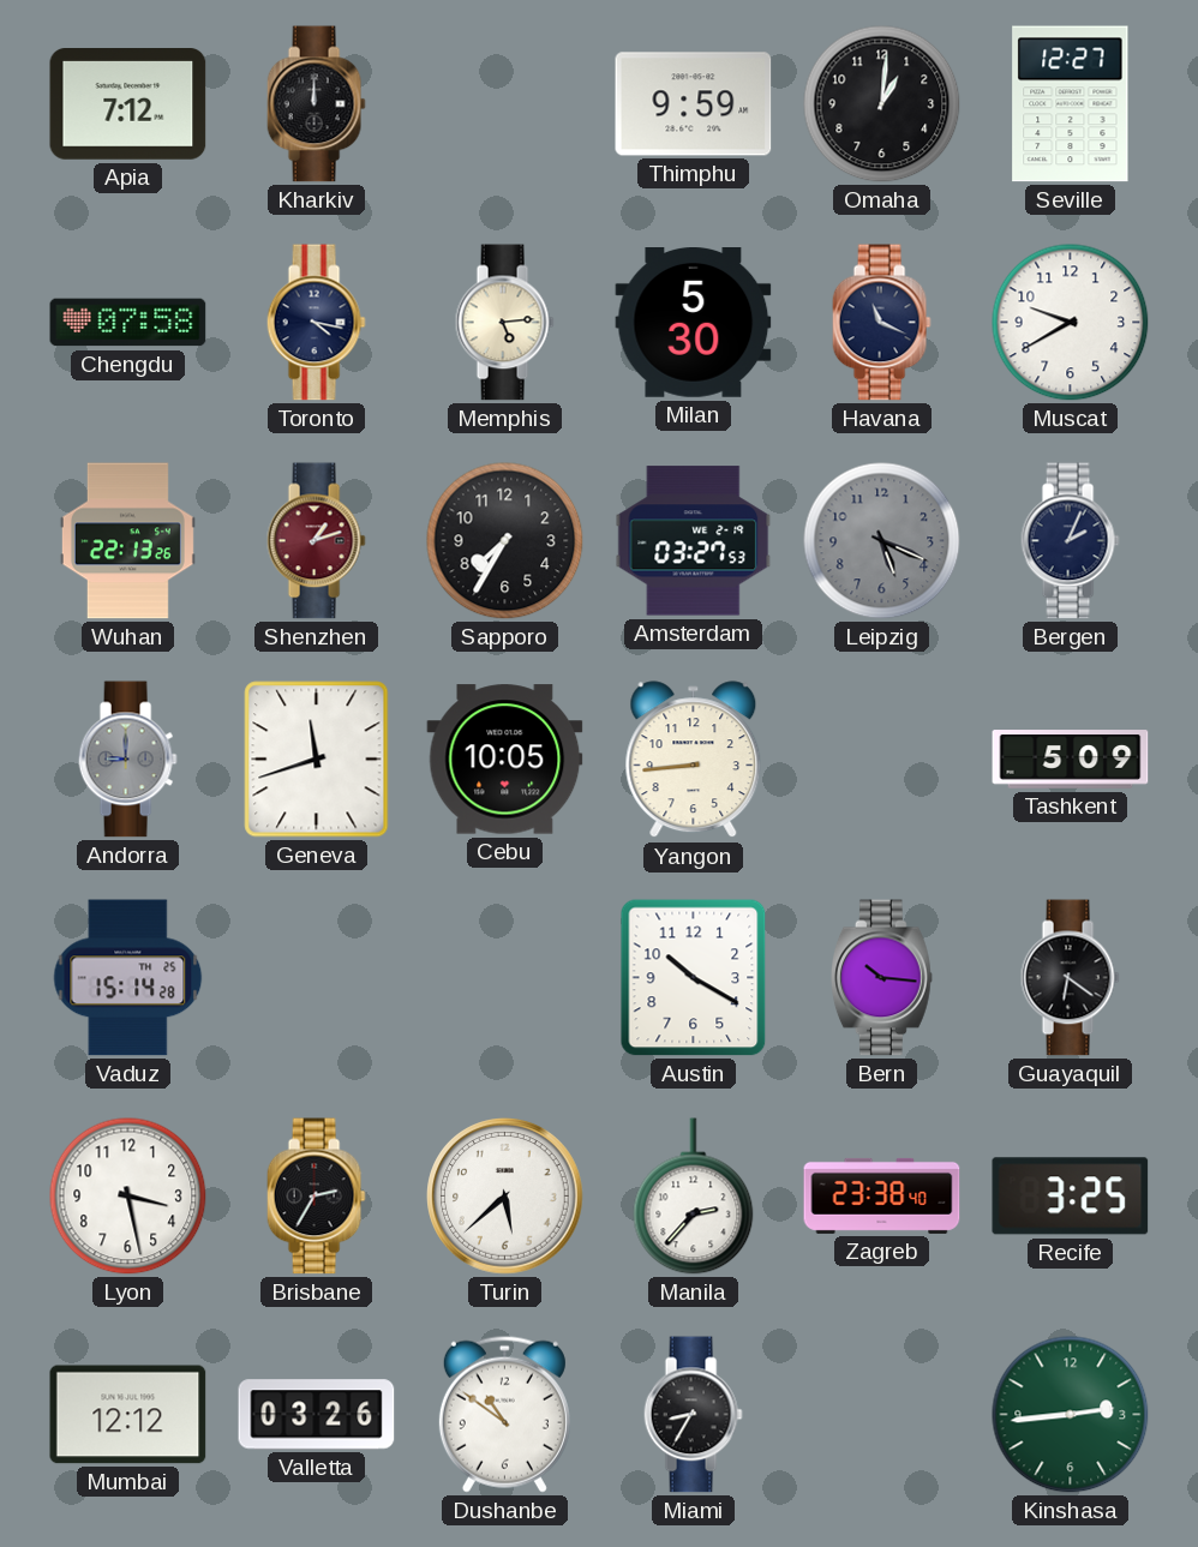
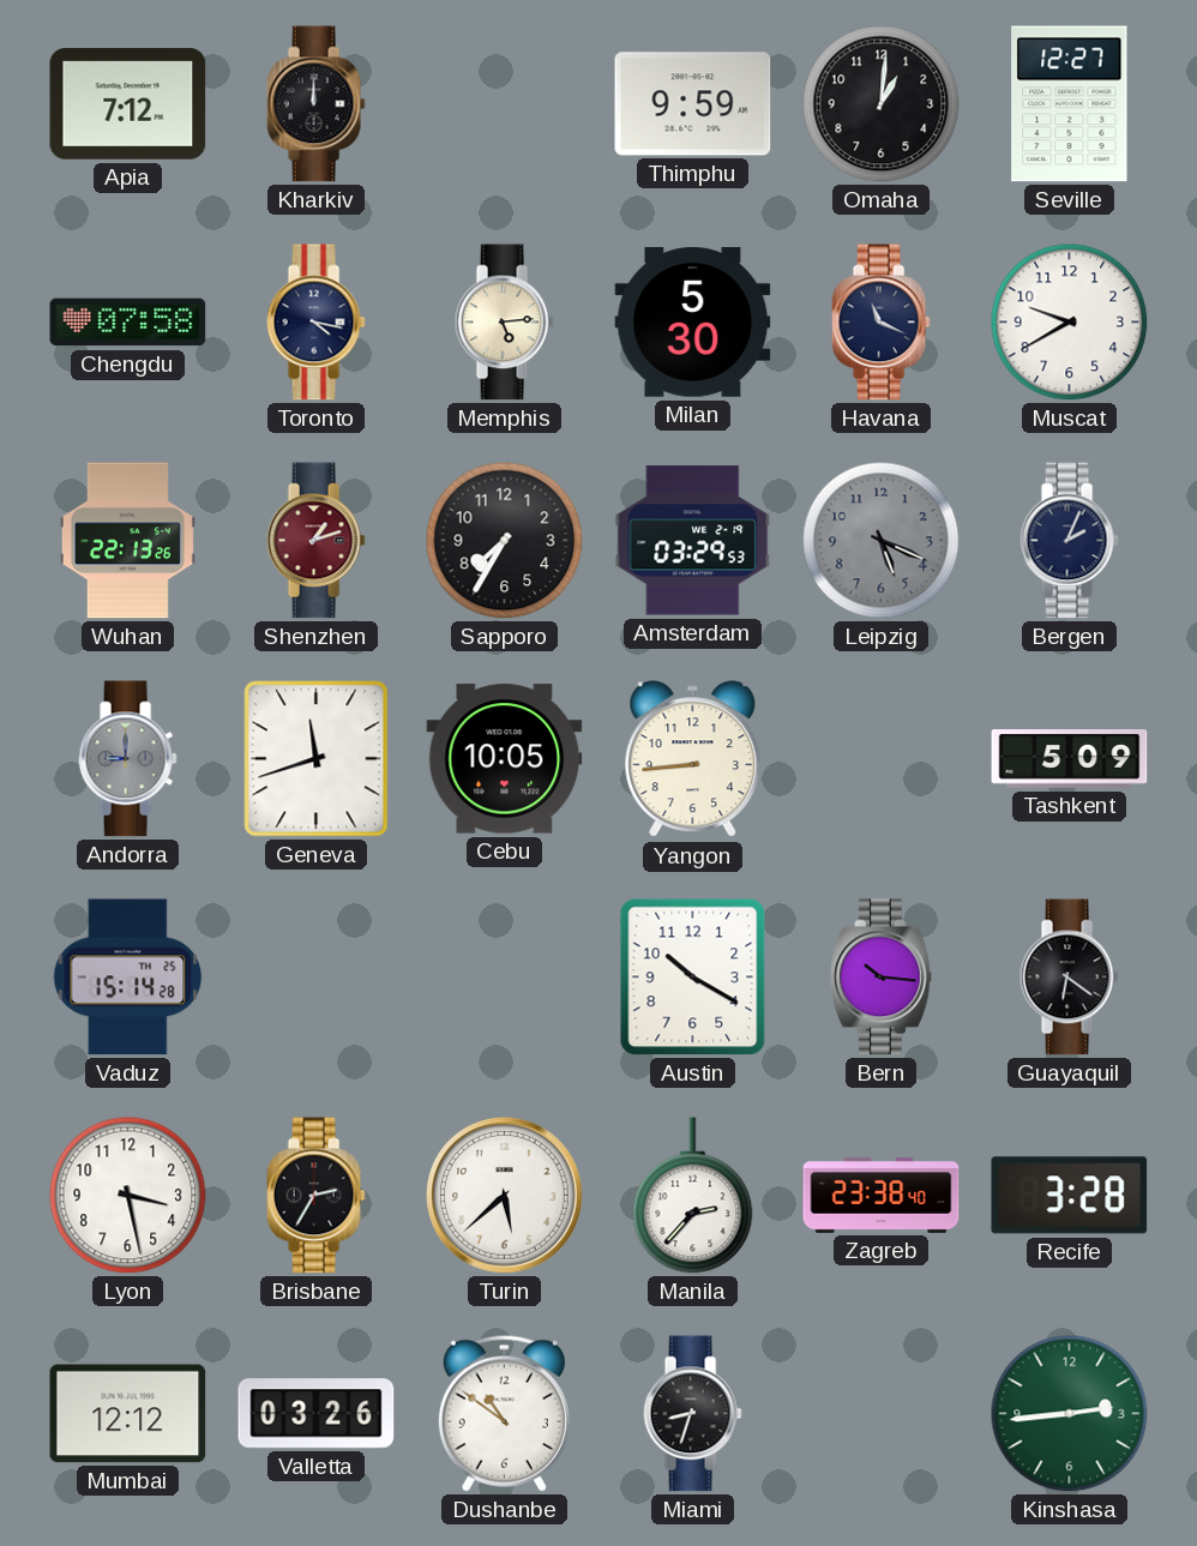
Amsterdam: 03:27 -> 03:29
Recife: 3:25 -> 3:28
Miami: 8:35 -> 8:33
